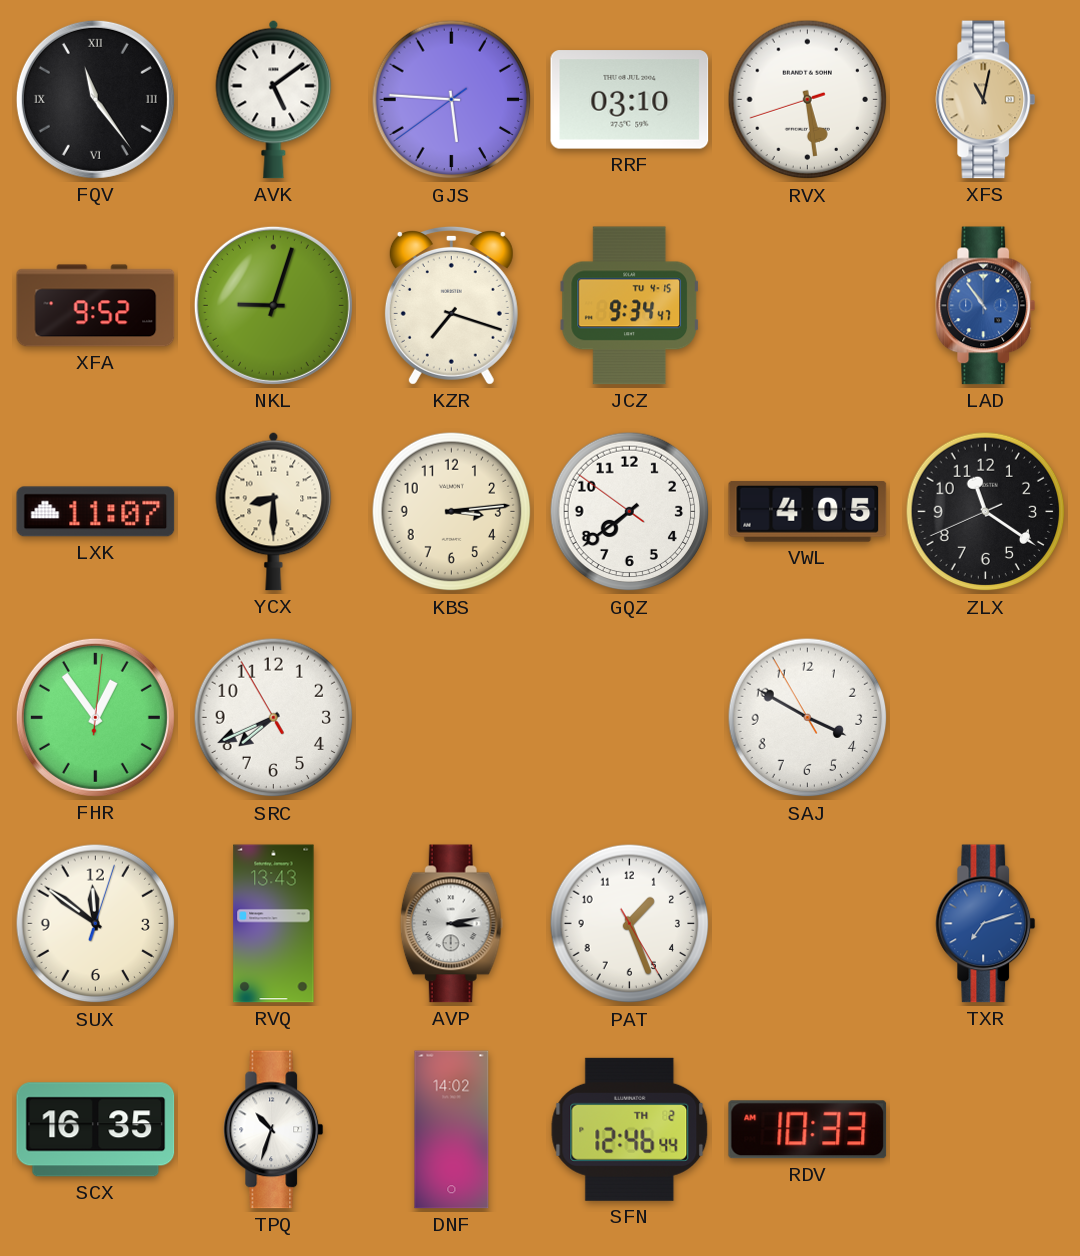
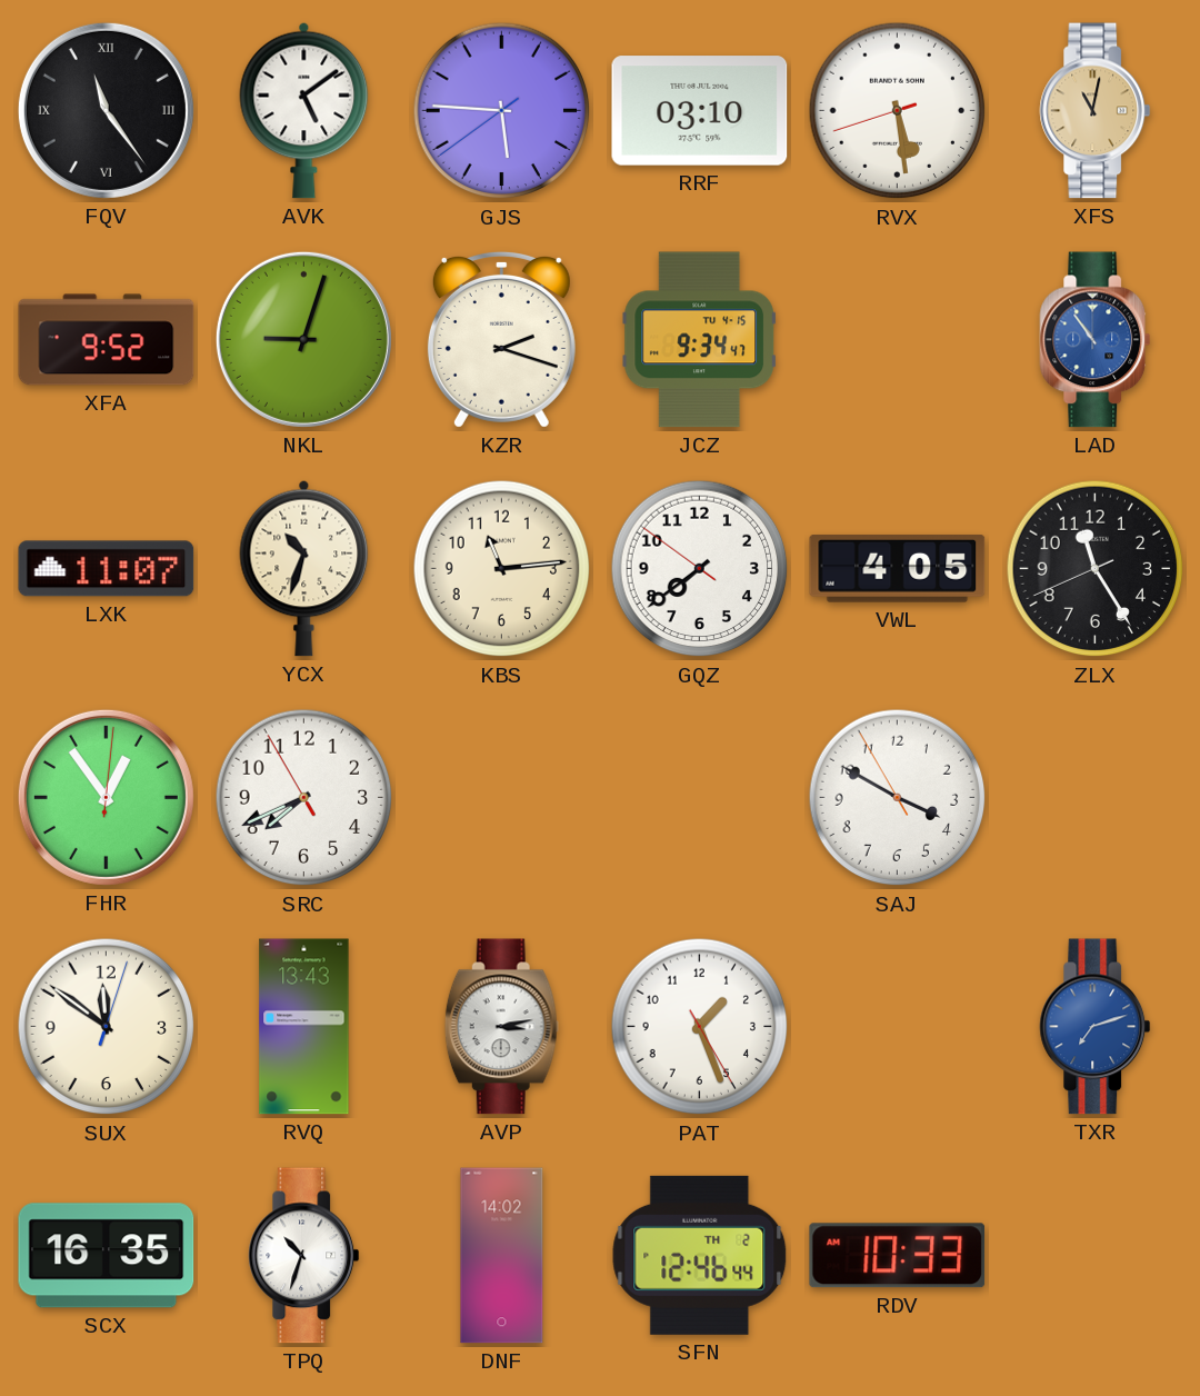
KZR: 7:18 -> 2:18
YCX: 8:30 -> 10:33
KBS: 3:14 -> 11:14
ZLX: 11:20 -> 11:24
